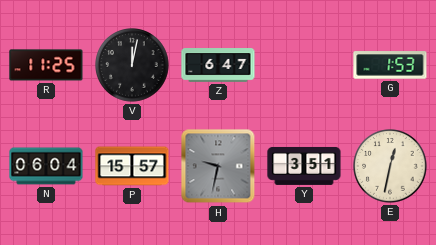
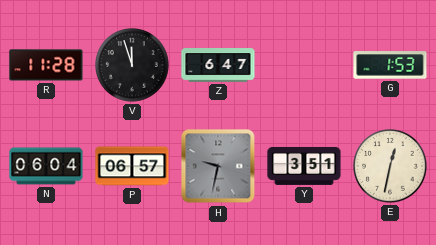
R: 11:25 -> 11:28
V: 12:02 -> 11:57
P: 15:57 -> 06:57
